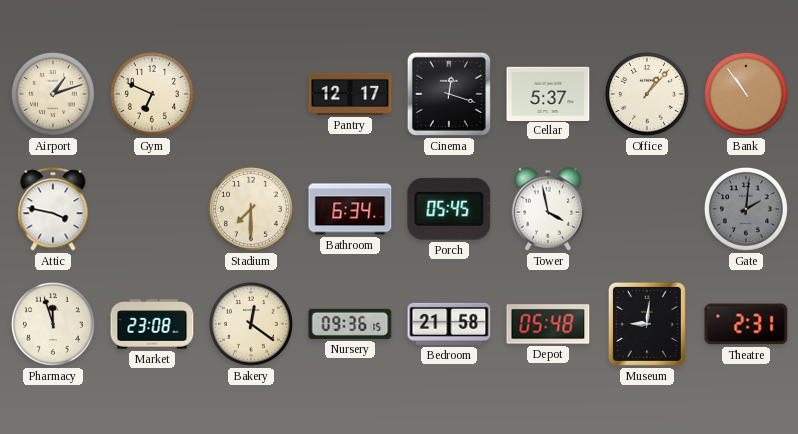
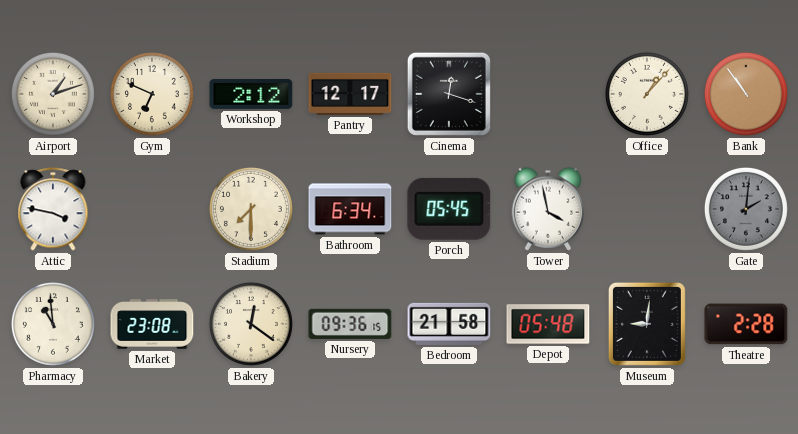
Workshop: none -> 2:12
Cellar: 5:37 -> none
Pharmacy: 11:57 -> 10:59
Theatre: 2:31 -> 2:28
